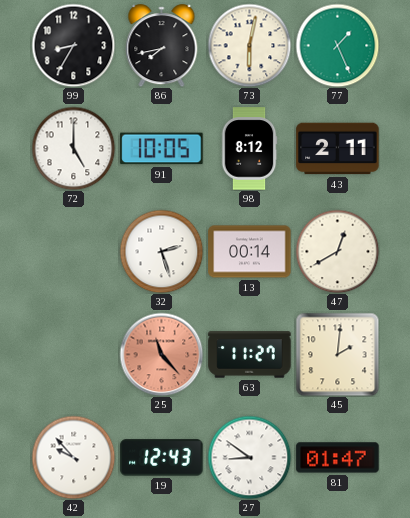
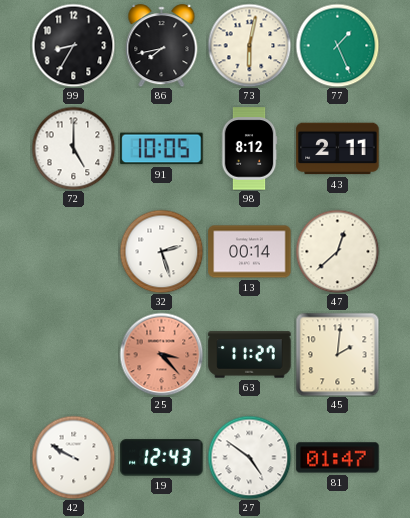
47: 12:40 -> 12:38
25: 11:23 -> 3:23
42: 9:53 -> 9:50
27: 8:51 -> 4:51
